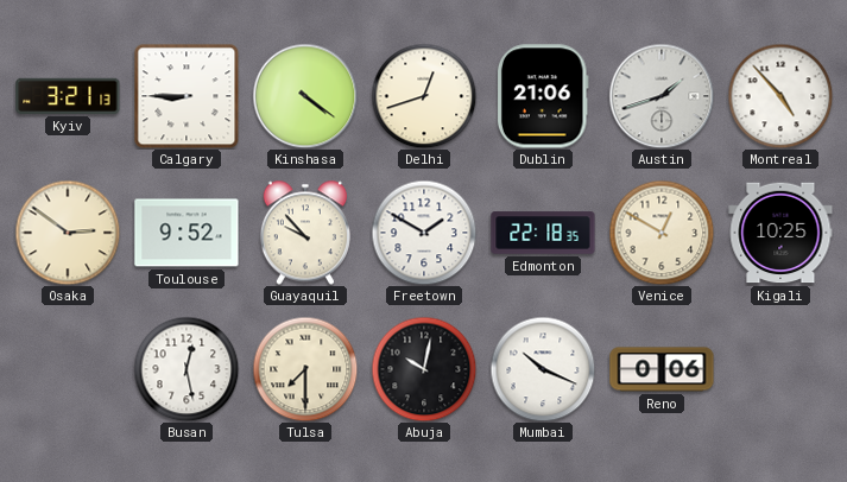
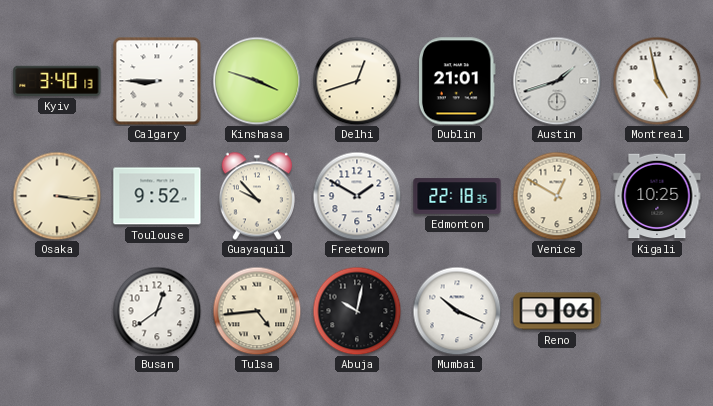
Kyiv: 3:21 -> 3:40
Kinshasa: 4:21 -> 3:48
Dublin: 21:06 -> 21:01
Montreal: 4:53 -> 4:58
Osaka: 2:51 -> 3:16
Busan: 12:28 -> 12:39
Tulsa: 7:30 -> 4:44
